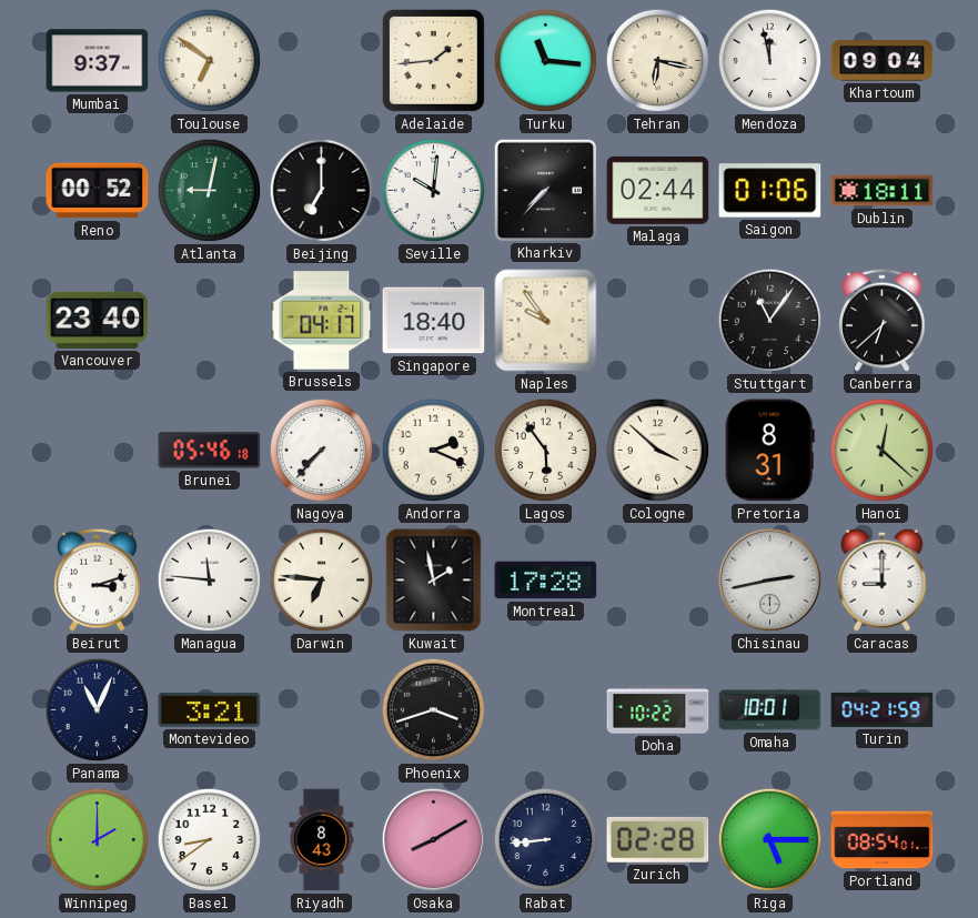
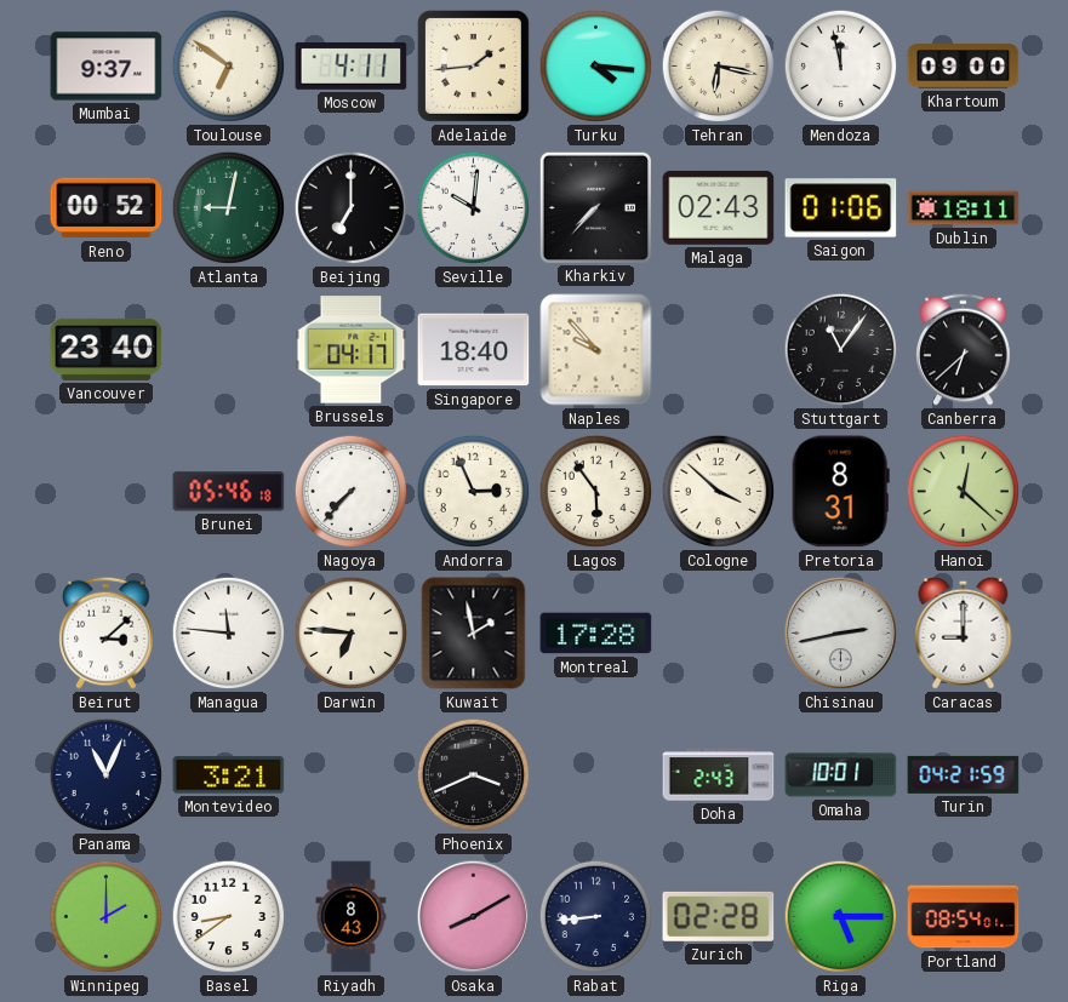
Moscow: none -> 4:11
Turku: 11:16 -> 4:16
Khartoum: 09:04 -> 09:00
Malaga: 02:44 -> 02:43
Naples: 9:54 -> 9:53
Andorra: 2:19 -> 2:56
Beirut: 3:12 -> 3:08
Phoenix: 3:42 -> 3:41
Doha: 10:22 -> 2:43
